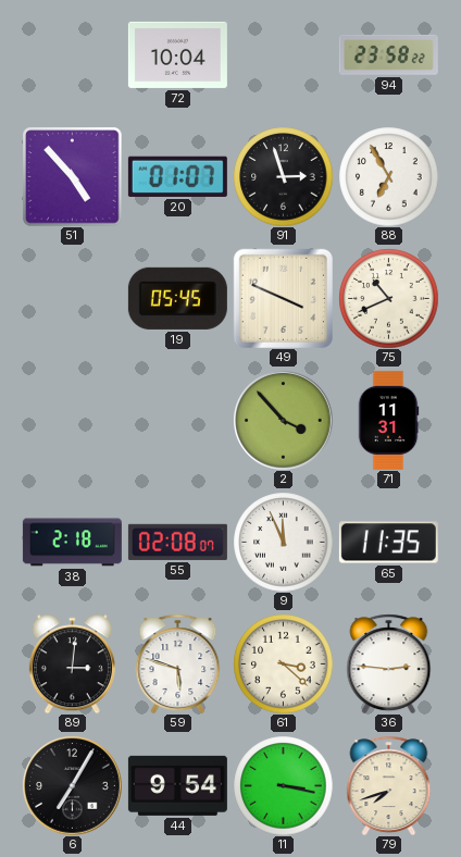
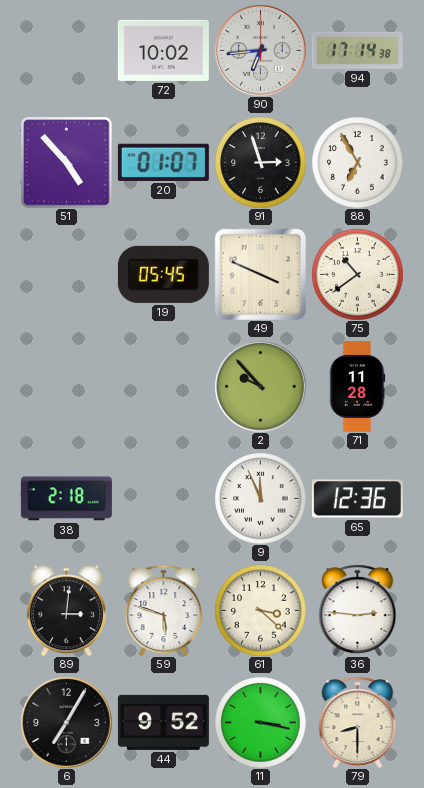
72: 10:04 -> 10:02
90: none -> 6:44
94: 23:58 -> 17:14
75: 10:41 -> 10:39
2: 3:53 -> 9:53
71: 11:31 -> 11:28
55: 02:08 -> none
65: 11:35 -> 12:36
44: 9:54 -> 9:52
79: 7:42 -> 8:30
